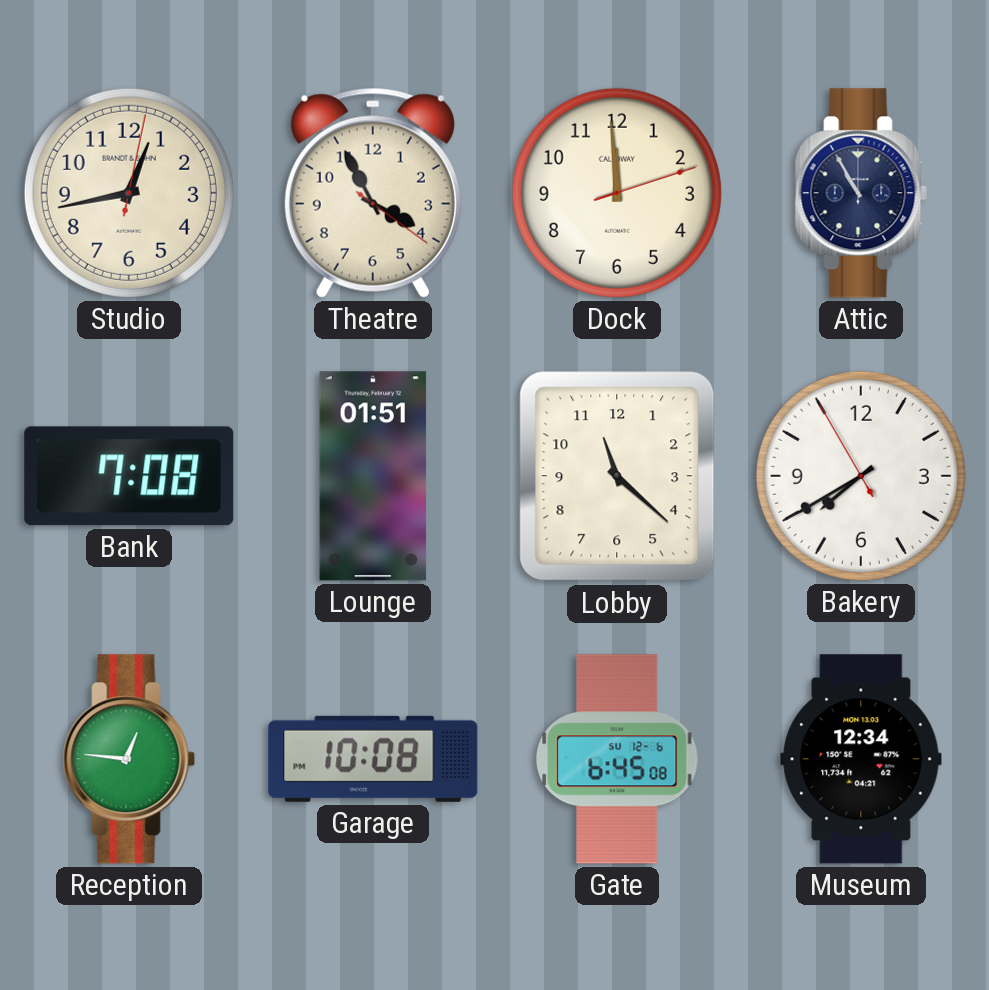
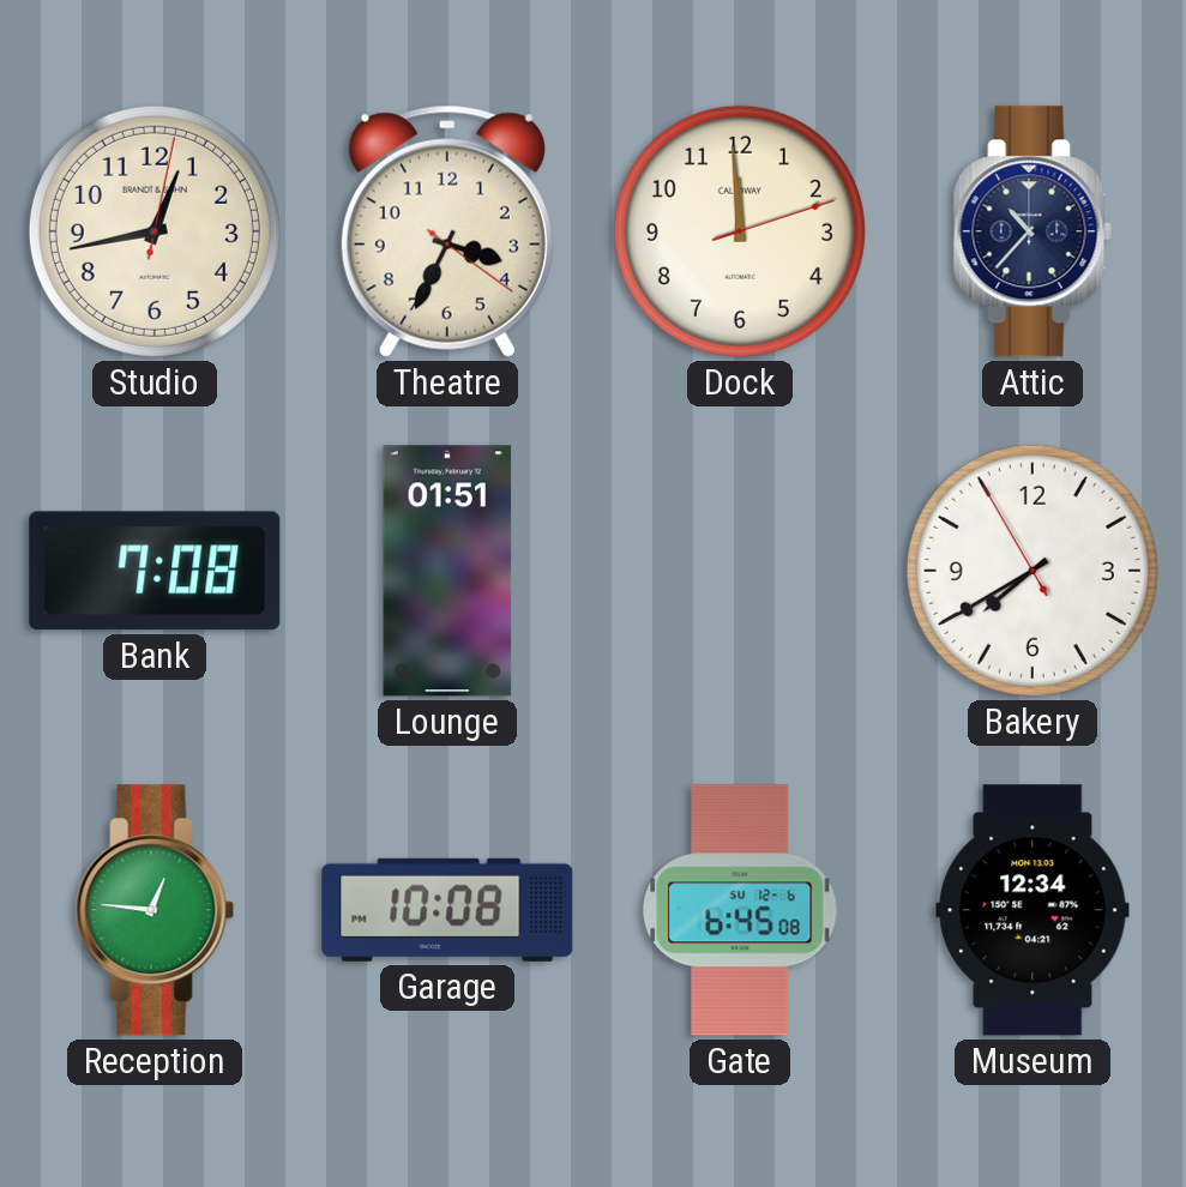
Theatre: 3:55 -> 3:34
Attic: 10:55 -> 10:37
Lobby: 11:22 -> none
